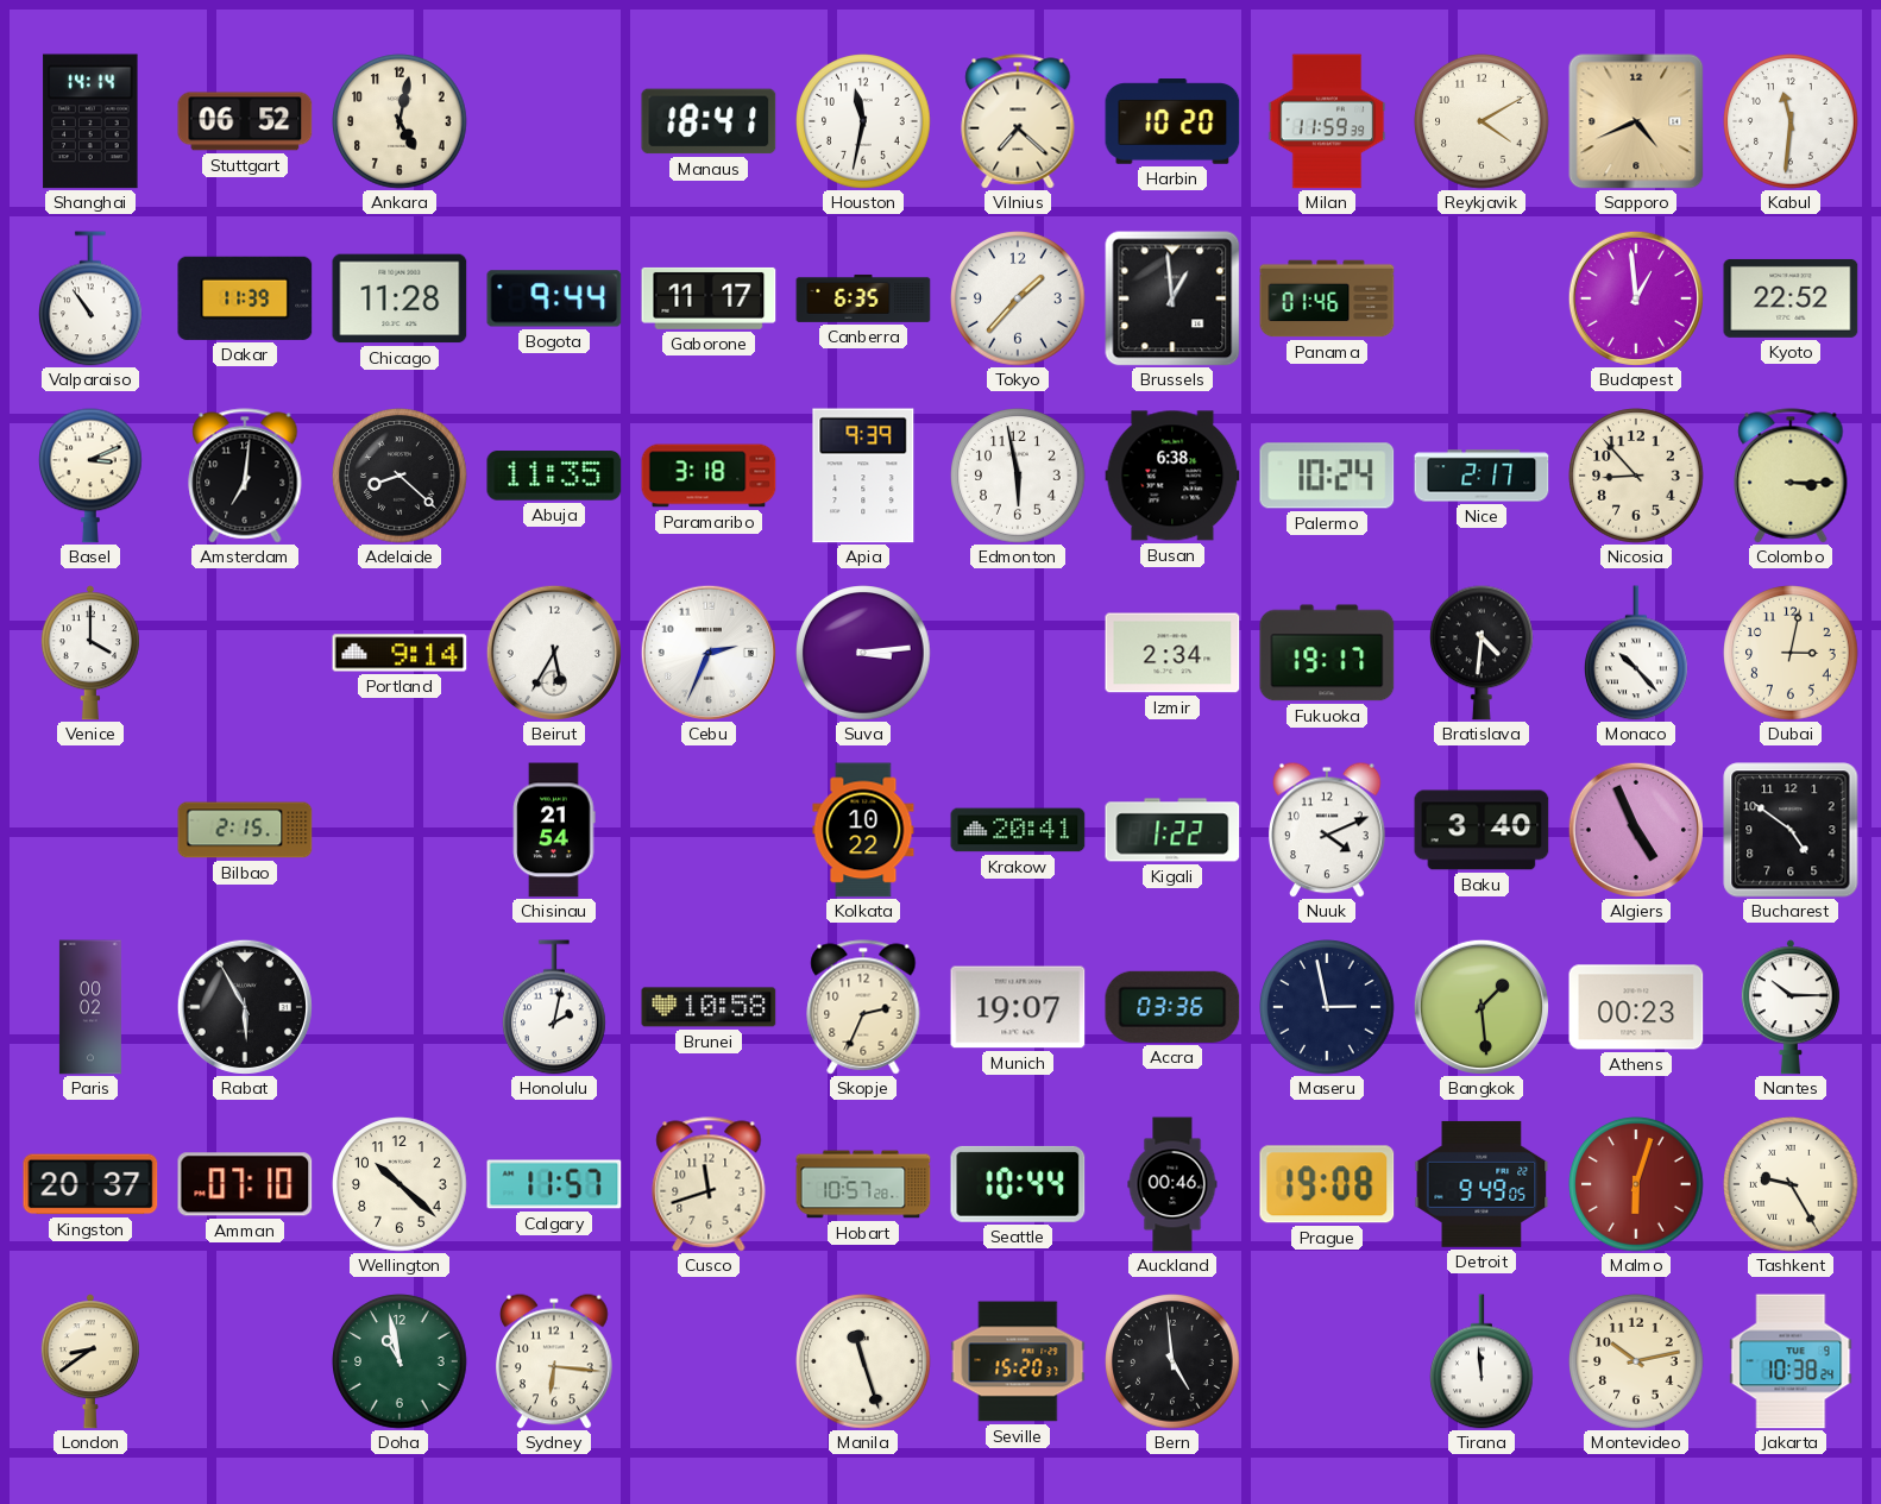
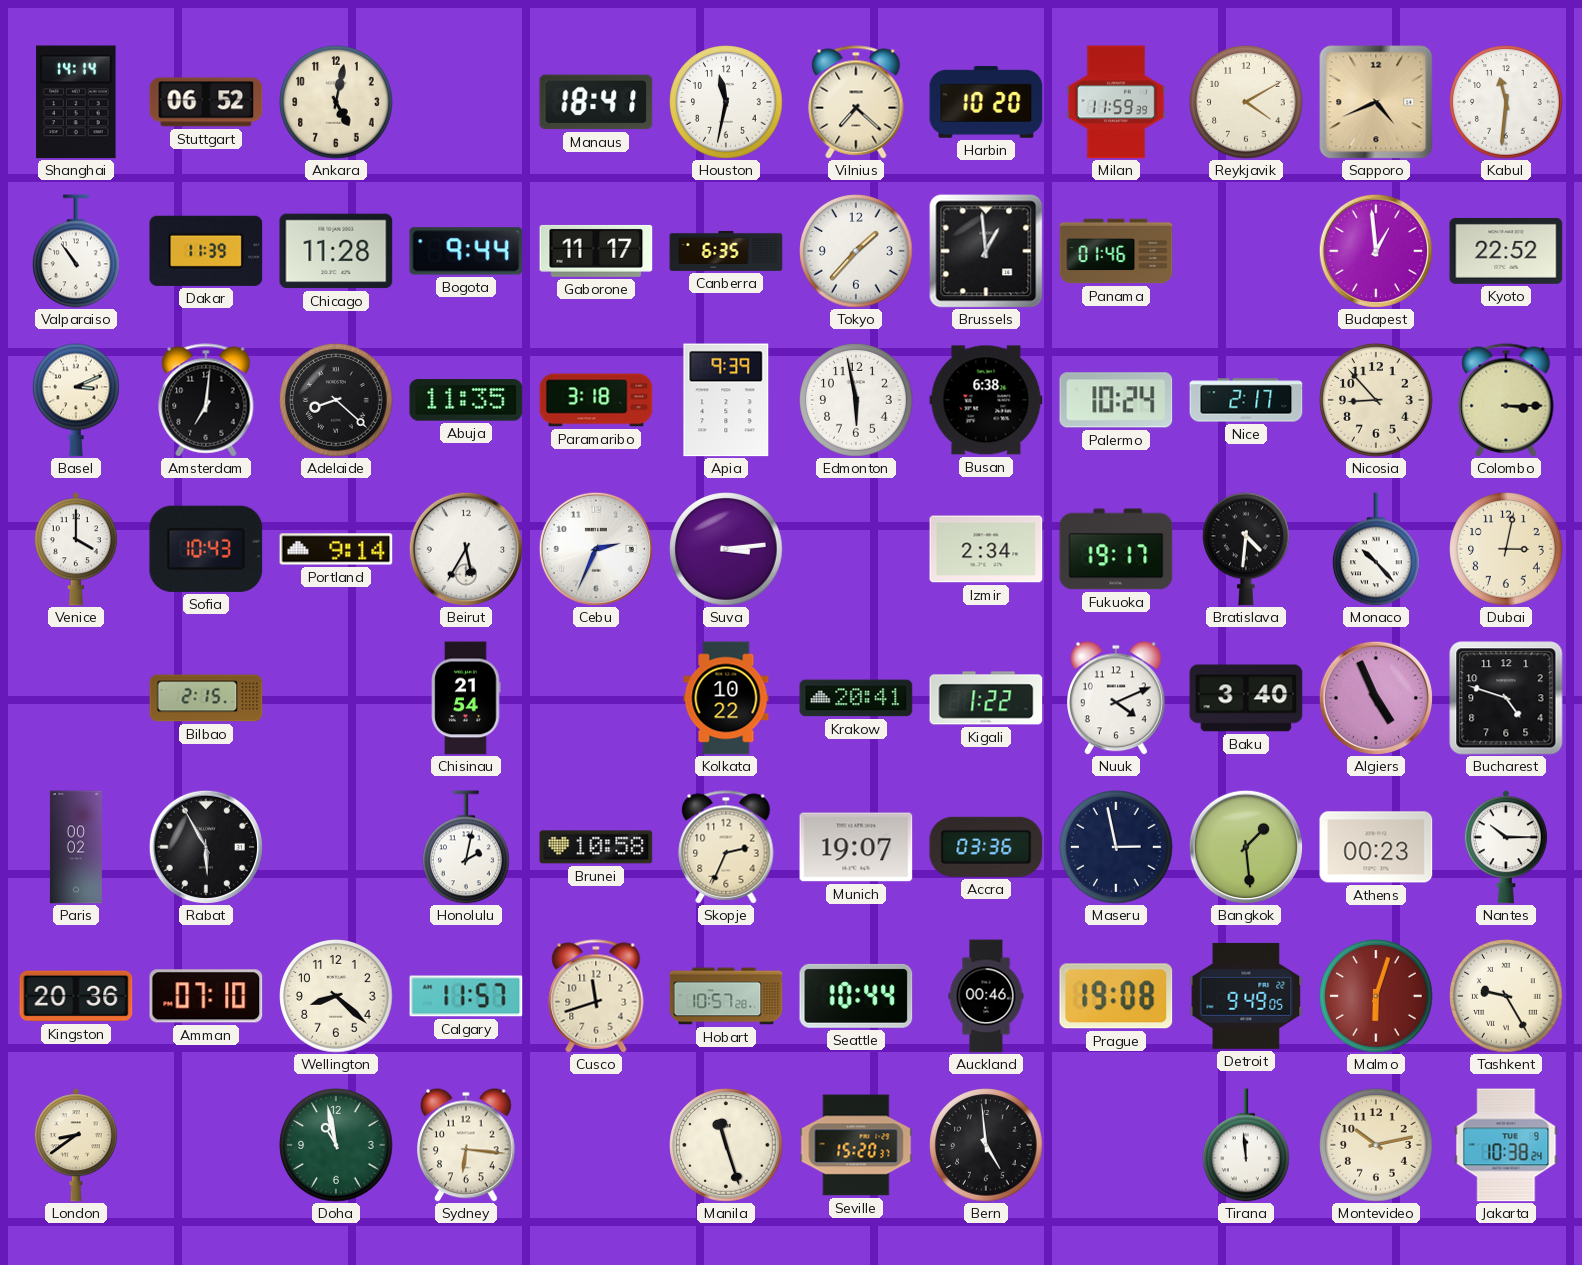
Sofia: none -> 10:43
Bucharest: 4:51 -> 4:48
Kingston: 20:37 -> 20:36
Wellington: 10:22 -> 8:22
